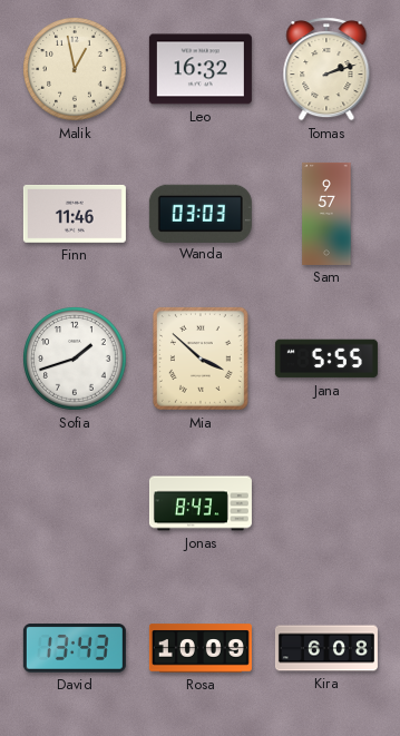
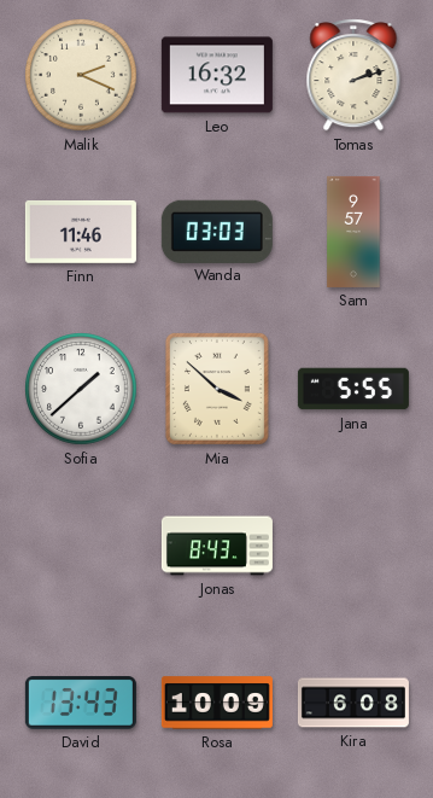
Malik: 12:58 -> 2:19
Sofia: 1:42 -> 1:38
